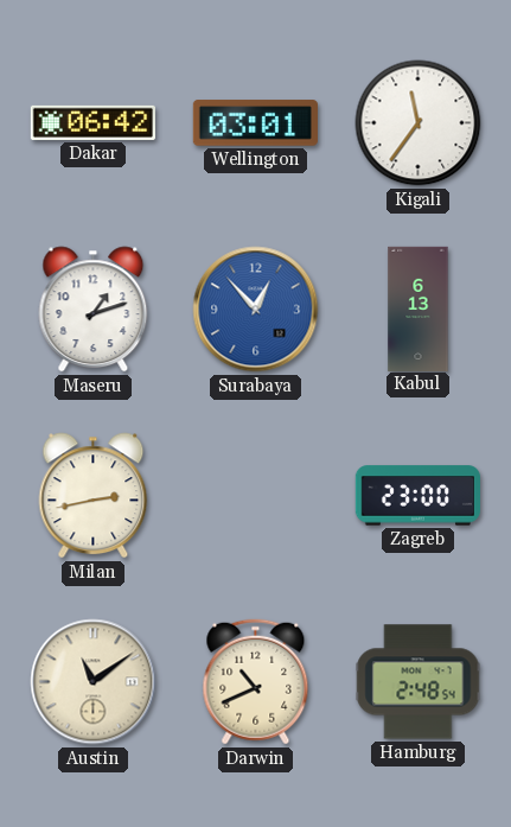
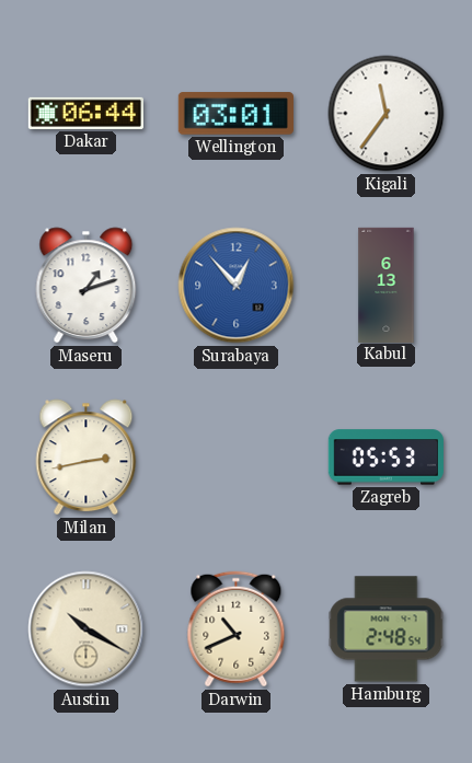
Dakar: 06:42 -> 06:44
Zagreb: 23:00 -> 05:53
Austin: 11:09 -> 10:20
